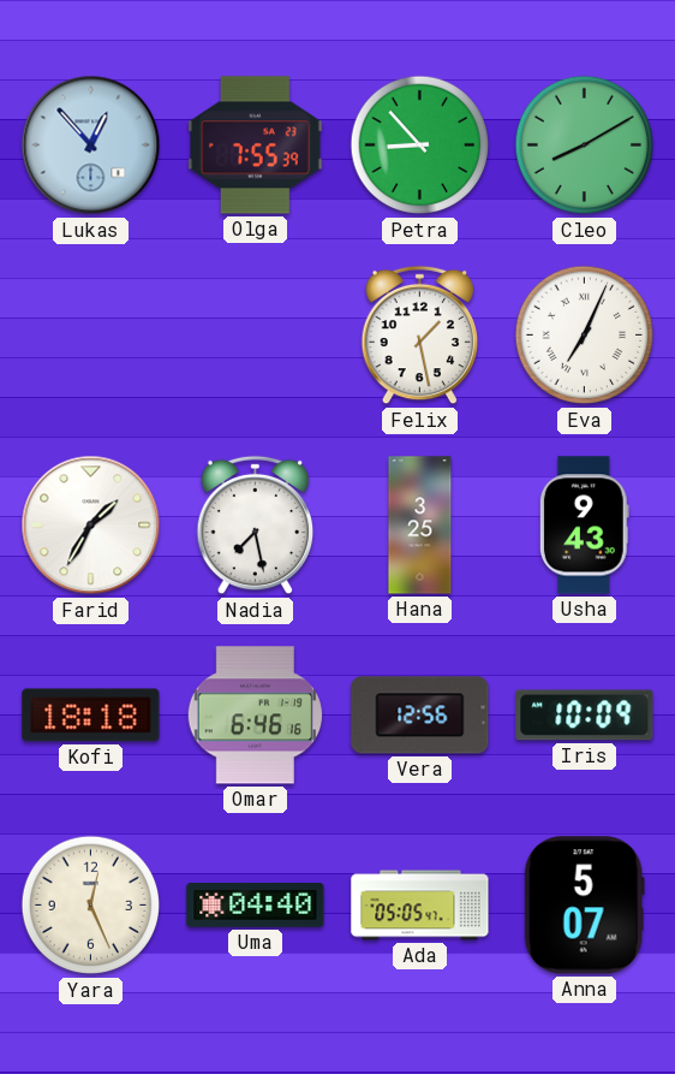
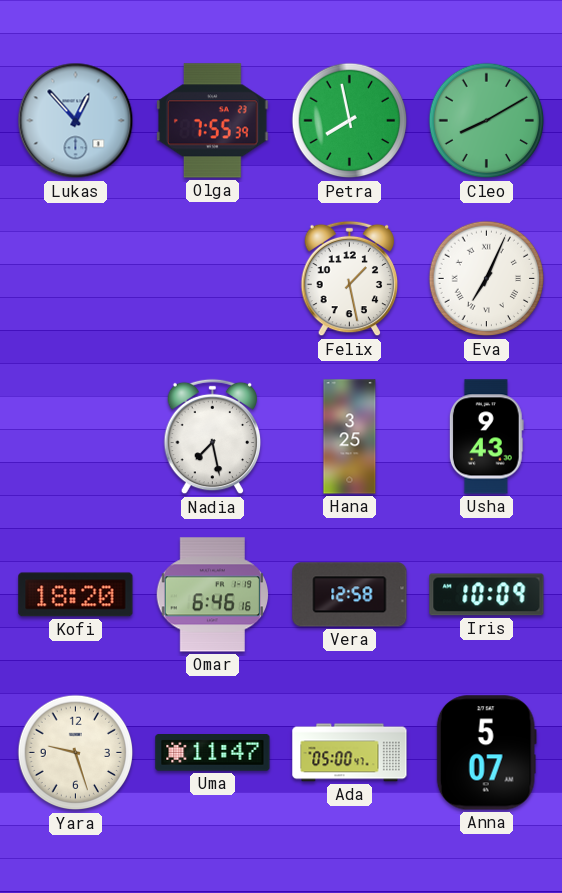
Petra: 8:53 -> 7:58
Farid: 1:35 -> none
Kofi: 18:18 -> 18:20
Vera: 12:56 -> 12:58
Yara: 12:26 -> 9:27
Uma: 04:40 -> 11:47
Ada: 05:05 -> 05:00
